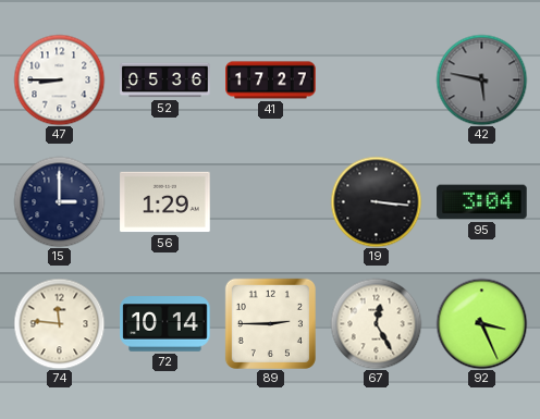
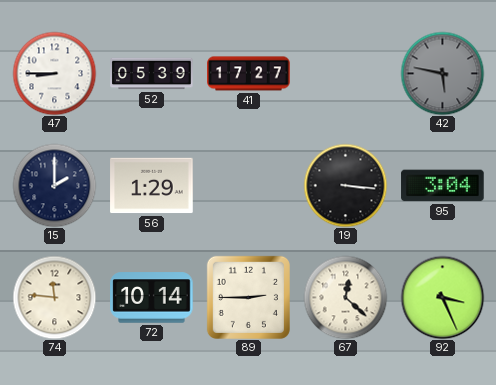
52: 05:36 -> 05:39
15: 3:00 -> 2:00
67: 12:25 -> 12:22
